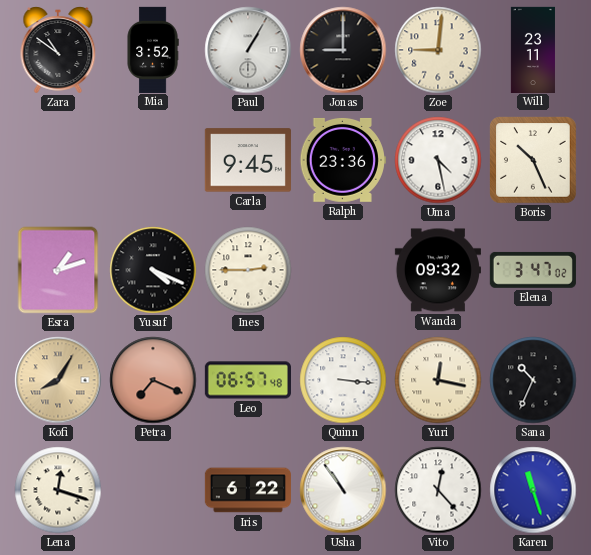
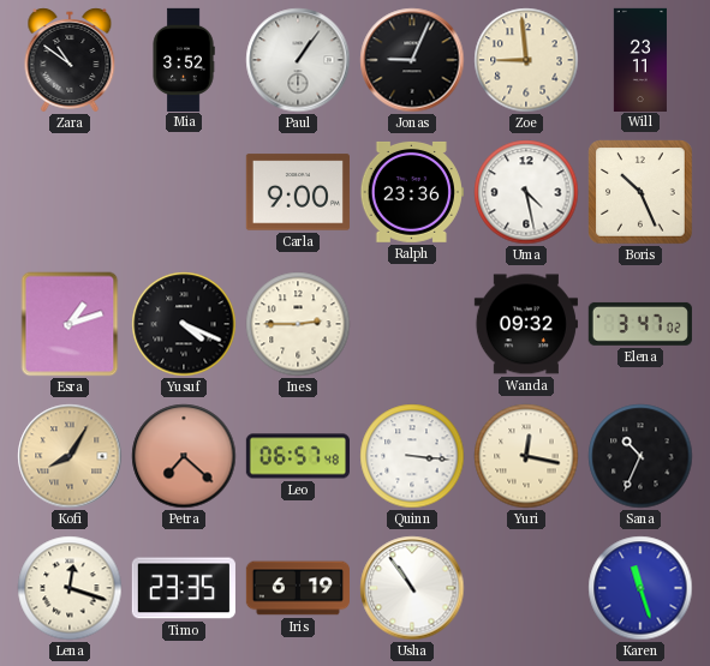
Paul: 1:05 -> 1:06
Jonas: 9:00 -> 9:04
Zoe: 9:01 -> 8:59
Carla: 9:45 -> 9:00
Petra: 7:19 -> 7:22
Timo: none -> 23:35
Iris: 6:22 -> 6:19
Vito: 12:23 -> none
